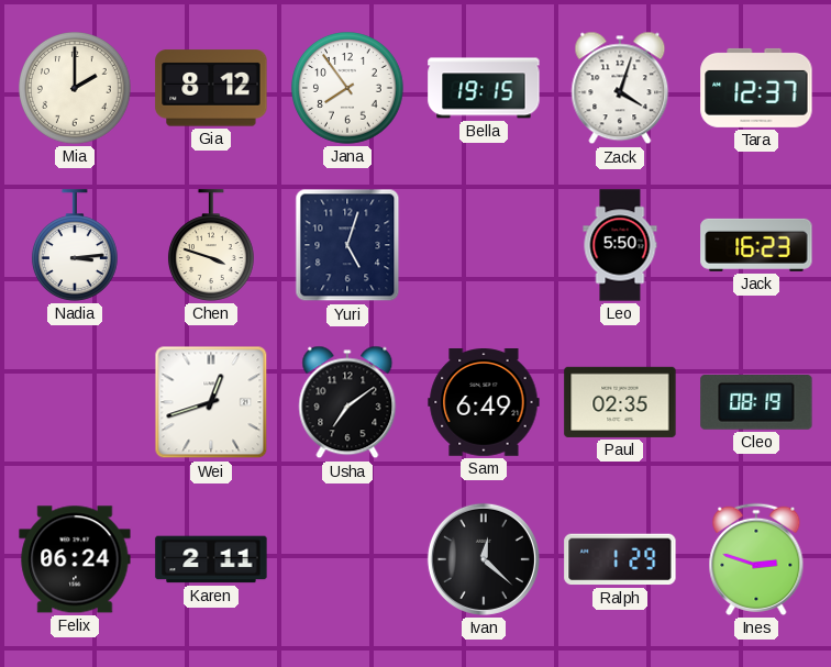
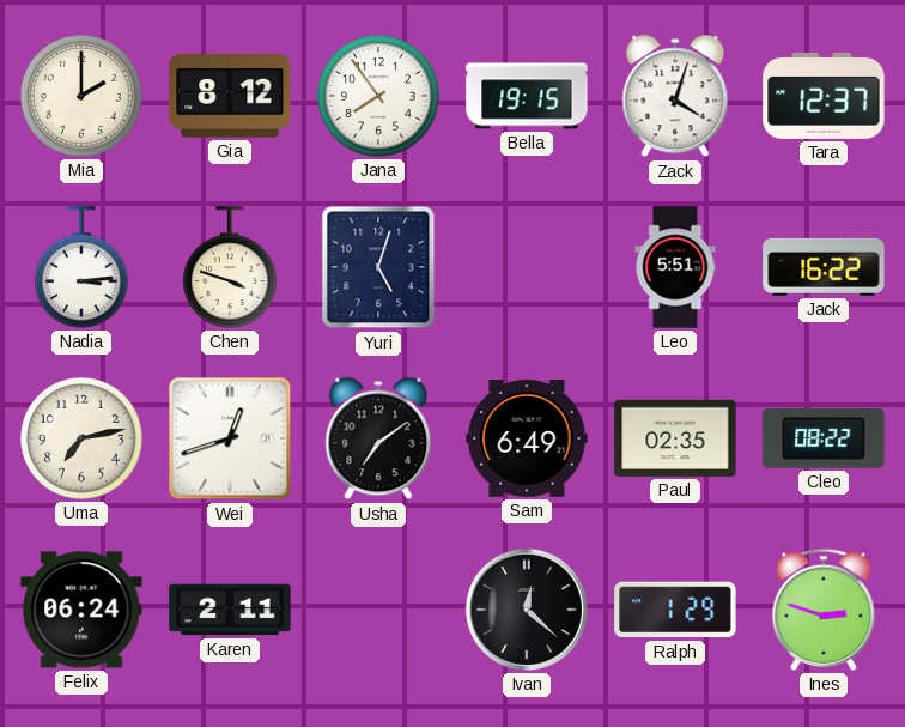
Leo: 5:50 -> 5:51
Jack: 16:23 -> 16:22
Uma: none -> 7:13
Cleo: 08:19 -> 08:22
